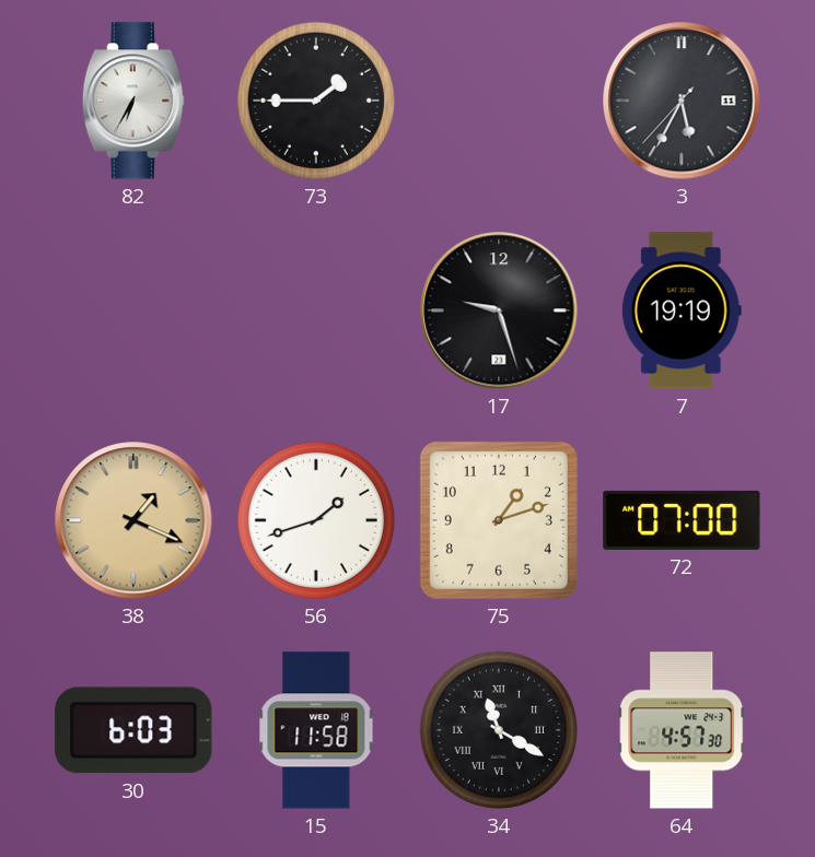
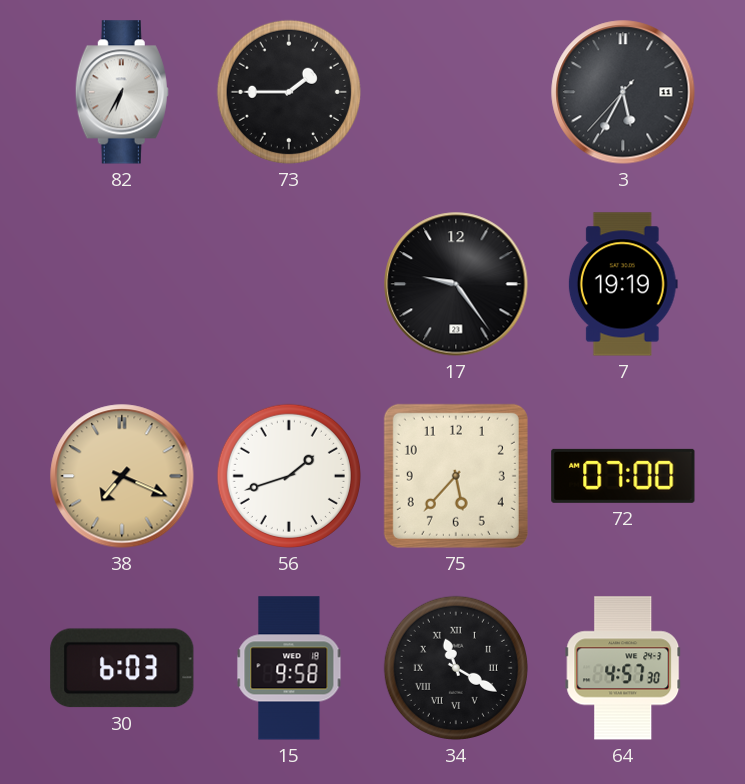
17: 9:27 -> 9:24
38: 1:19 -> 7:19
75: 1:12 -> 5:37
15: 11:58 -> 9:58
